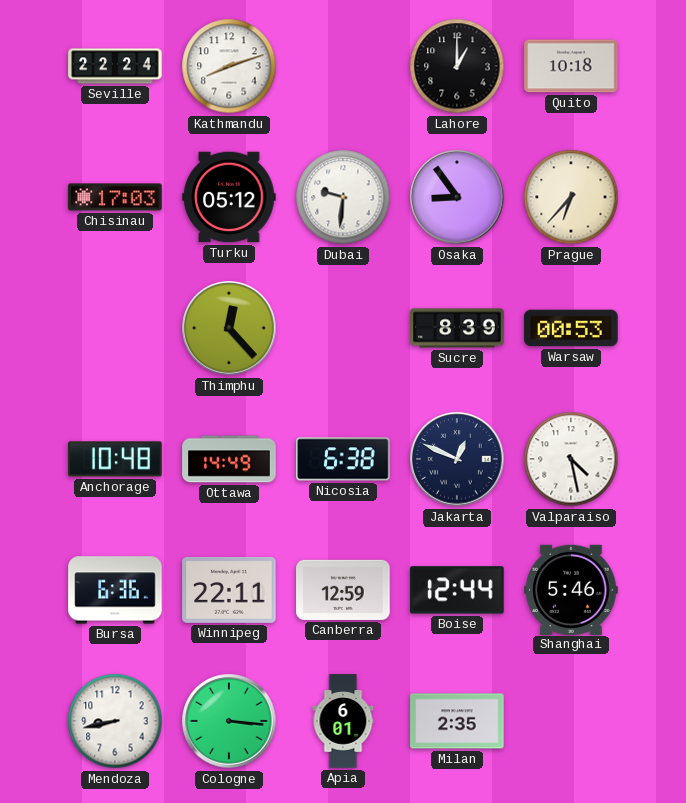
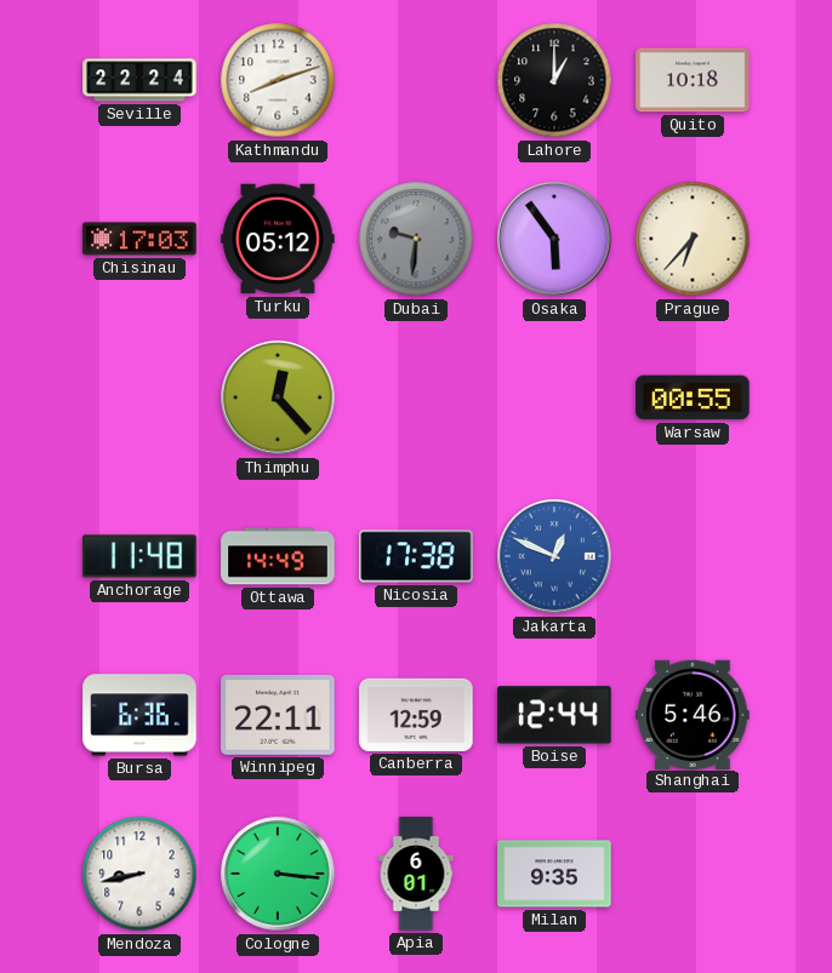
Dubai dial: white -> grey
Osaka: 8:54 -> 5:54
Sucre: 8:39 -> none
Warsaw: 00:53 -> 00:55
Anchorage: 10:48 -> 11:48
Nicosia: 6:38 -> 17:38
Jakarta dial: navy -> blue
Valparaiso: 4:28 -> none
Milan: 2:35 -> 9:35
